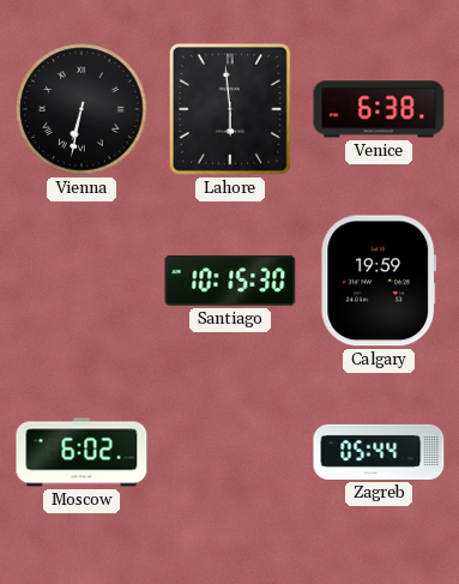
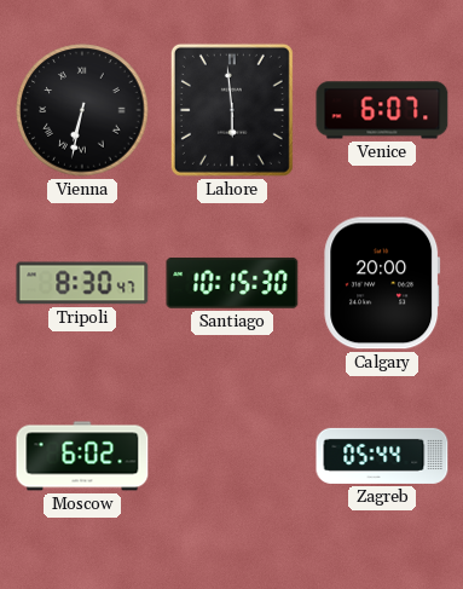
Venice: 6:38 -> 6:07
Tripoli: none -> 8:30
Calgary: 19:59 -> 20:00
